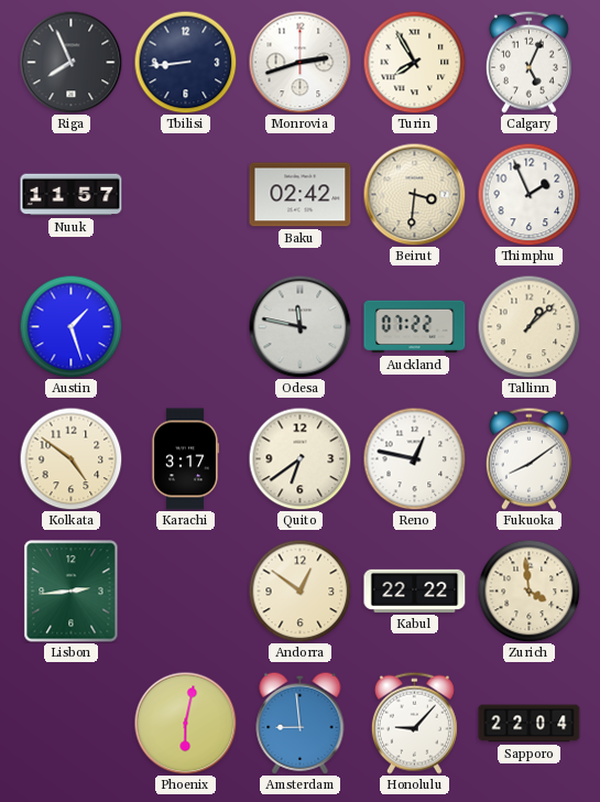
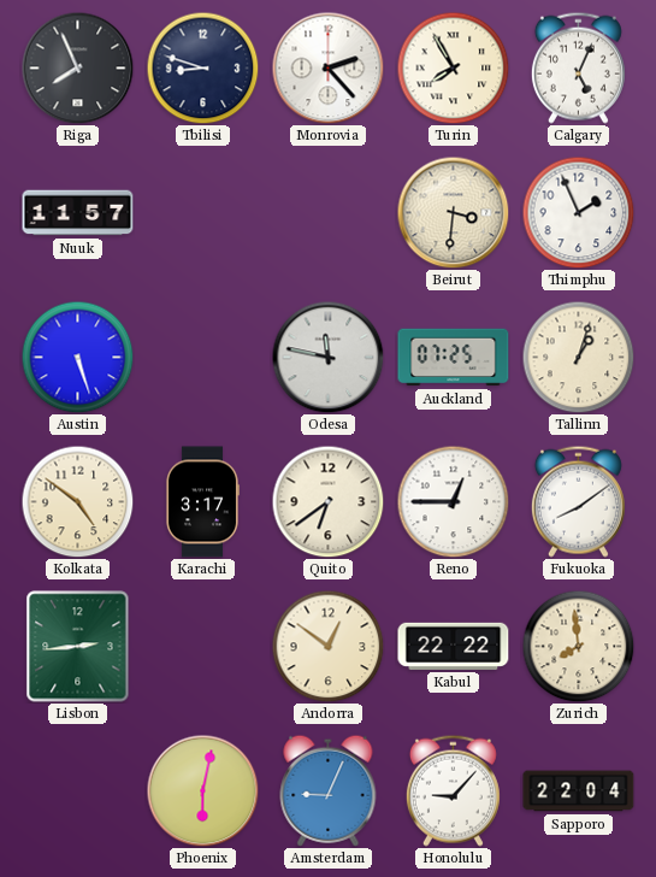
Tbilisi: 8:44 -> 8:48
Monrovia: 2:42 -> 2:23
Baku: 02:42 -> none
Austin: 1:27 -> 5:27
Auckland: 07:22 -> 07:25
Tallinn: 1:08 -> 1:03
Reno: 12:47 -> 12:45
Zurich: 3:59 -> 7:59
Amsterdam: 8:59 -> 9:04
